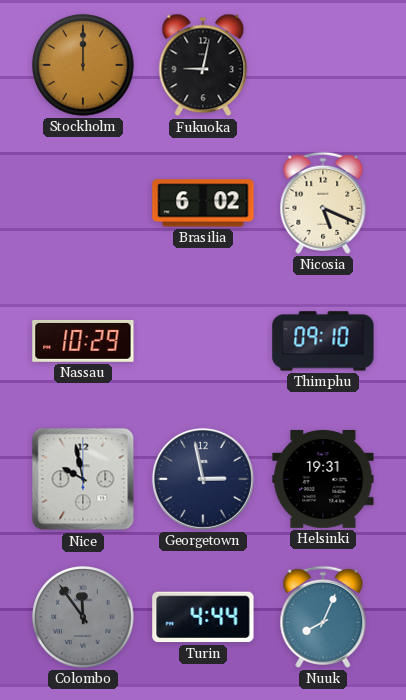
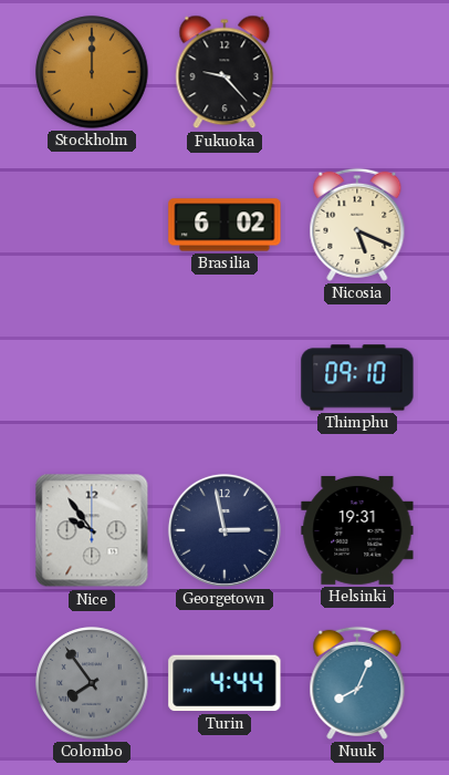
Fukuoka: 9:02 -> 9:23
Nassau: 10:29 -> none
Nice: 9:58 -> 9:54
Colombo: 11:54 -> 7:54
